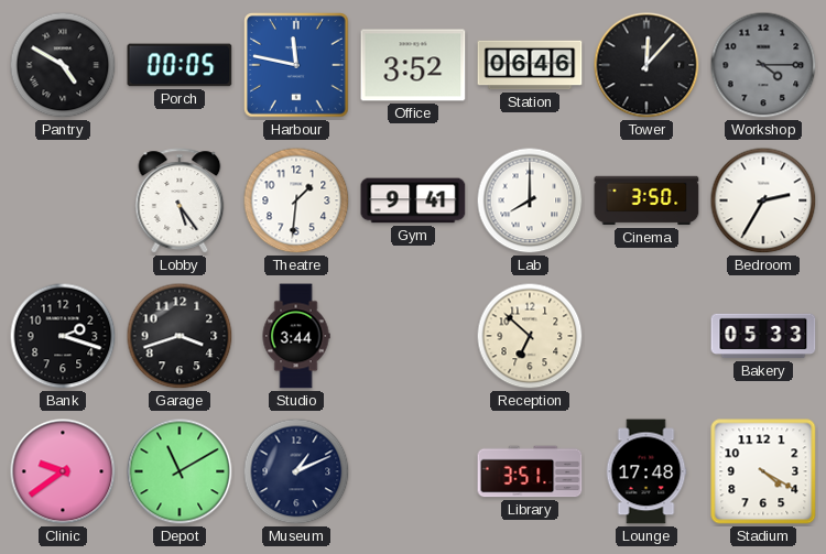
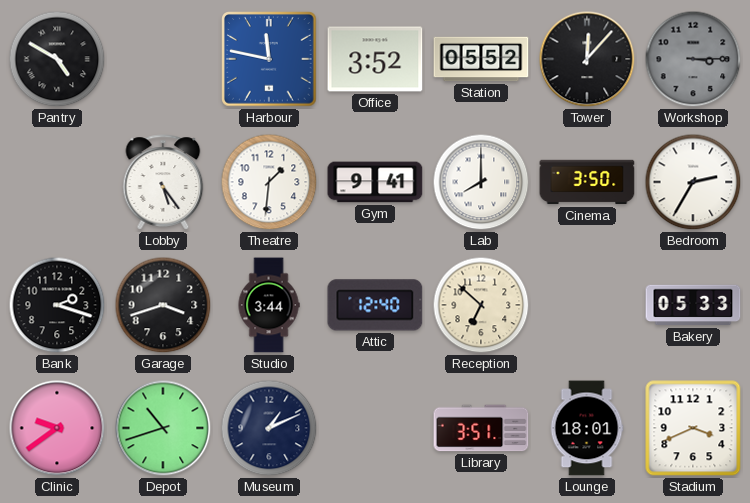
Porch: 00:05 -> none
Station: 06:46 -> 05:52
Workshop: 4:15 -> 3:15
Attic: none -> 12:40
Depot: 11:10 -> 10:42
Lounge: 17:48 -> 18:01
Stadium: 4:20 -> 3:41
